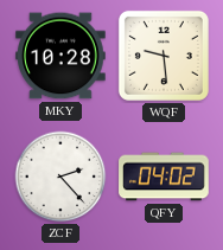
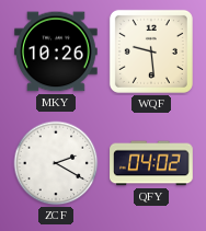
MKY: 10:28 -> 10:26
ZCF: 2:23 -> 2:20
